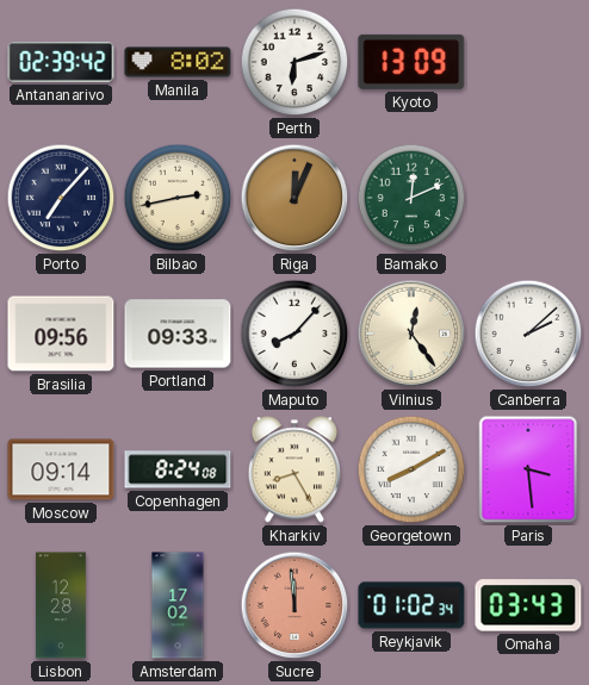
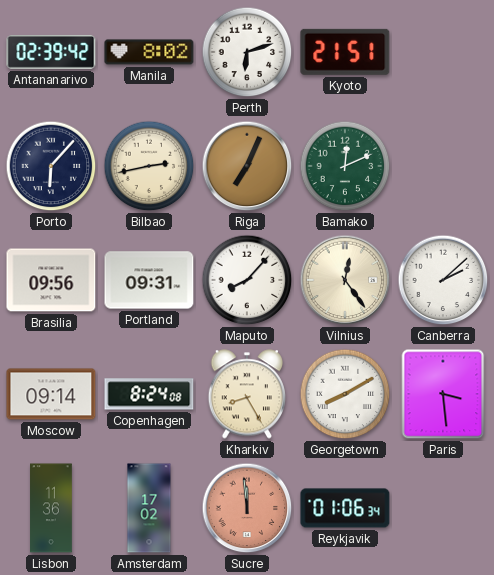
Kyoto: 13:09 -> 21:51
Porto: 7:07 -> 6:07
Riga: 12:04 -> 7:04
Portland: 09:33 -> 09:31
Lisbon: 12:28 -> 11:36
Reykjavik: 01:02 -> 01:06
Omaha: 03:43 -> none
